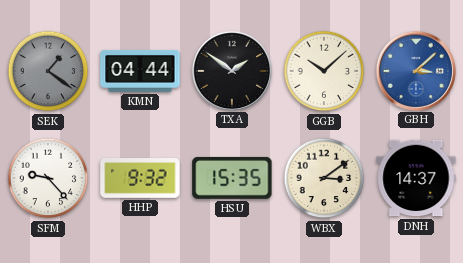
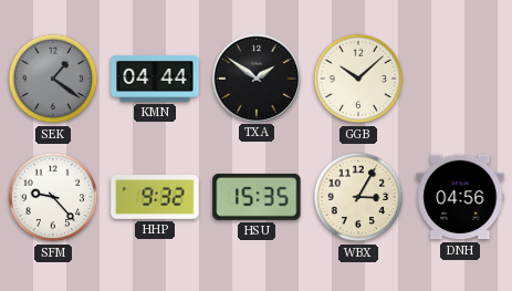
GBH: 3:08 -> none
WBX: 3:09 -> 3:05
DNH: 14:37 -> 04:56
